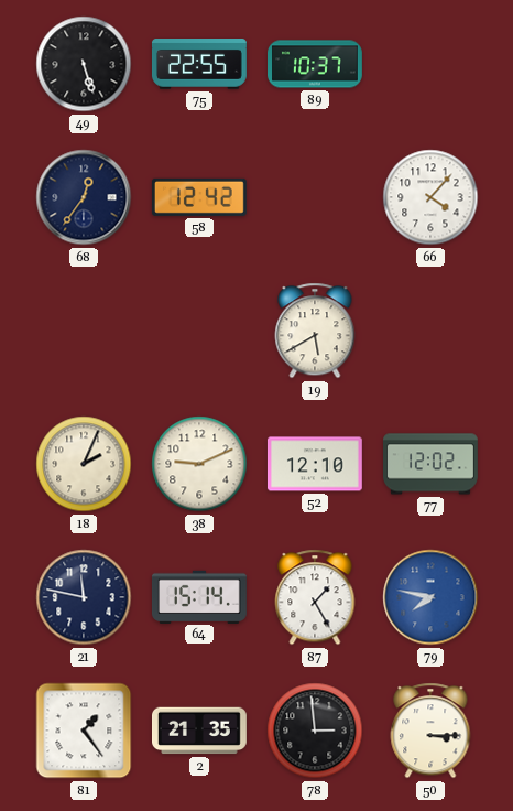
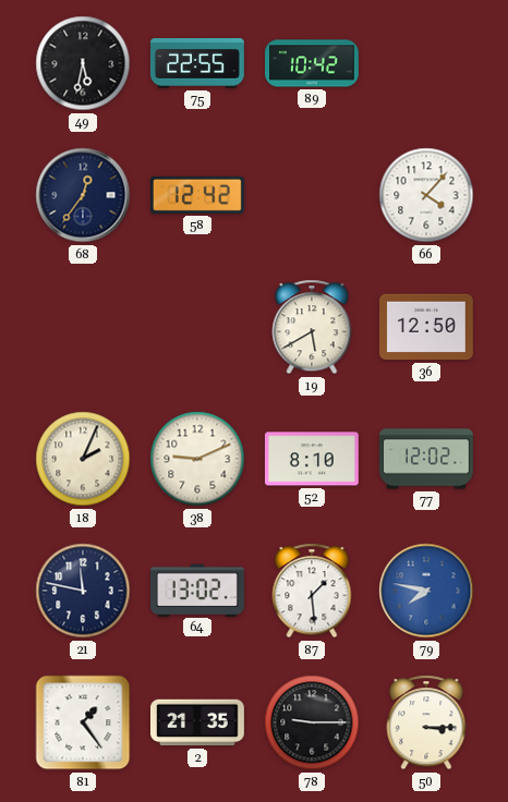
49: 5:27 -> 5:32
89: 10:37 -> 10:42
36: none -> 12:50
52: 12:10 -> 8:10
64: 15:14 -> 13:02
87: 1:25 -> 1:29
78: 2:59 -> 9:15
